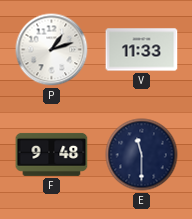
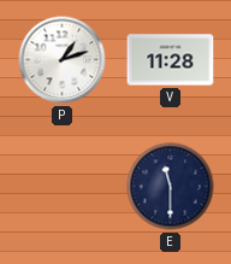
V: 11:33 -> 11:28
F: 9:48 -> none
